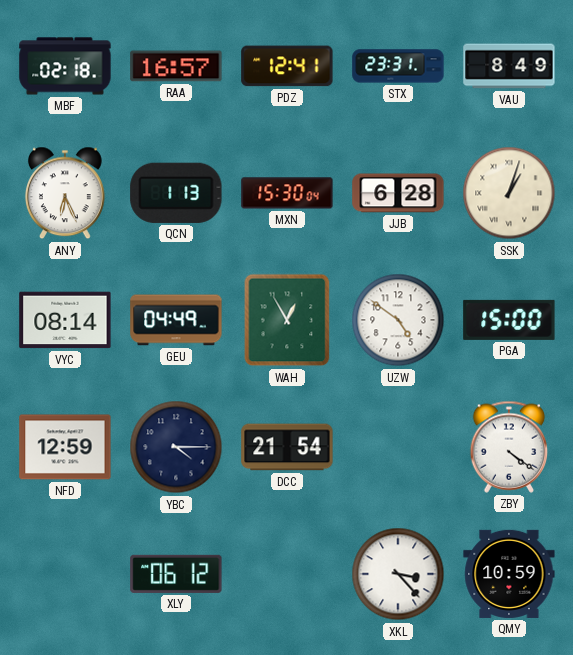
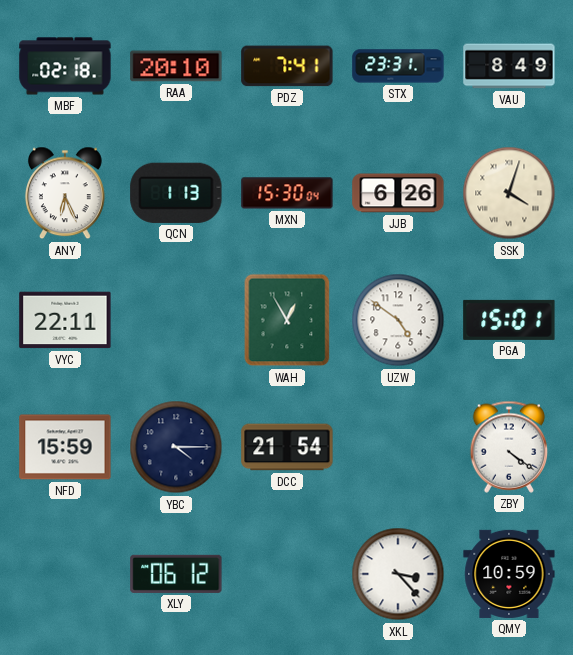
RAA: 16:57 -> 20:10
PDZ: 12:41 -> 7:41
JJB: 6:28 -> 6:26
SSK: 1:03 -> 4:03
VYC: 08:14 -> 22:11
GEU: 04:49 -> none
PGA: 15:00 -> 15:01
NFD: 12:59 -> 15:59
